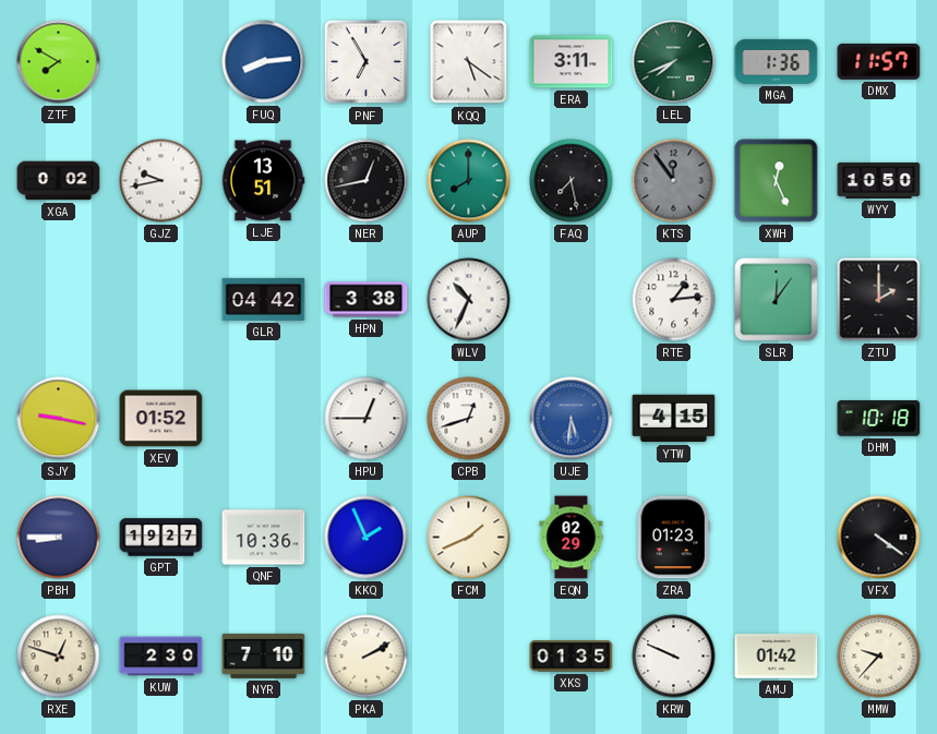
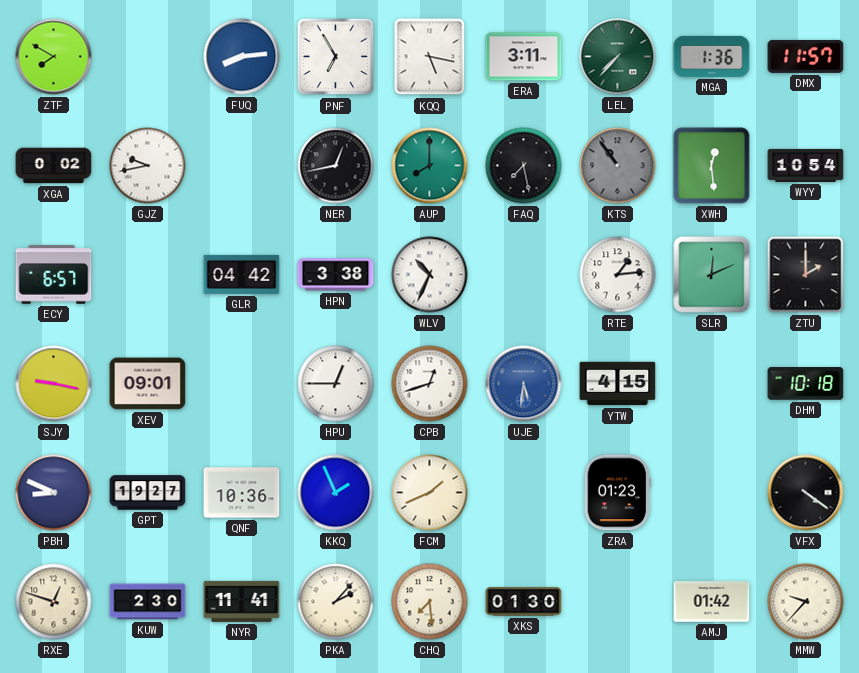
KQQ: 5:21 -> 5:17
LEL: 7:41 -> 7:37
LJE: 13:51 -> none
KTS: 11:54 -> 10:54
XWH: 12:26 -> 12:29
WYY: 10:50 -> 10:54
ECY: none -> 6:57
SLR: 12:06 -> 12:11
XEV: 01:52 -> 09:01
PBH: 8:45 -> 8:49
EQN: 02:29 -> none
NYR: 7:10 -> 11:41
PKA: 2:10 -> 2:07
CHQ: none -> 7:29
XKS: 01:35 -> 01:30
KRW: 9:49 -> none
